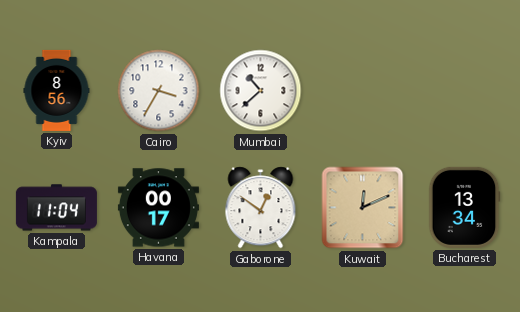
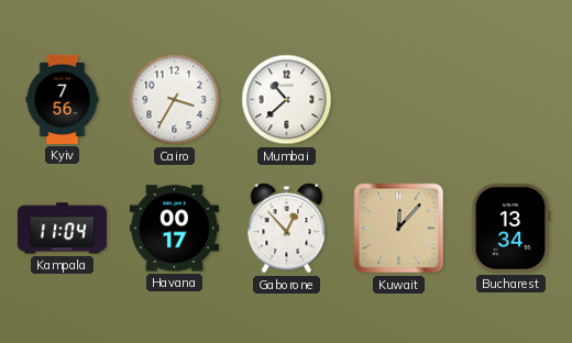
Kyiv: 8:56 -> 7:56
Gaborone: 12:51 -> 12:53
Kuwait: 12:11 -> 12:07
